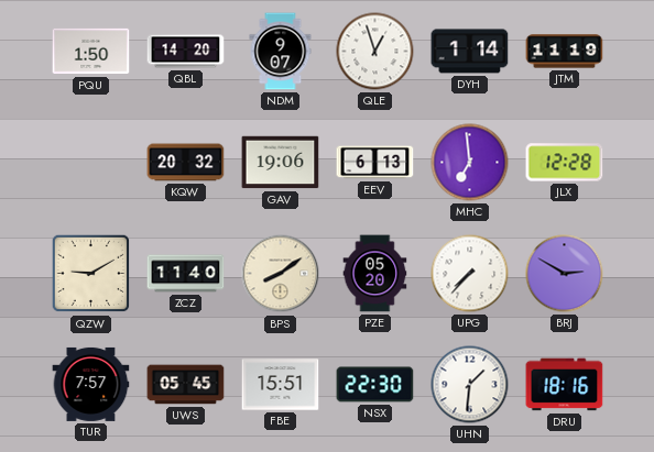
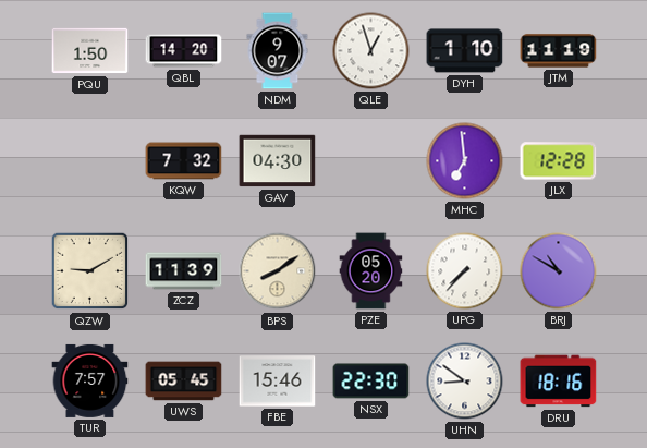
DYH: 1:14 -> 1:10
KQW: 20:32 -> 7:32
GAV: 19:06 -> 04:30
EEV: 6:13 -> none
ZCZ: 11:40 -> 11:39
BRJ: 2:50 -> 10:50
FBE: 15:51 -> 15:46
UHN: 1:31 -> 8:51
